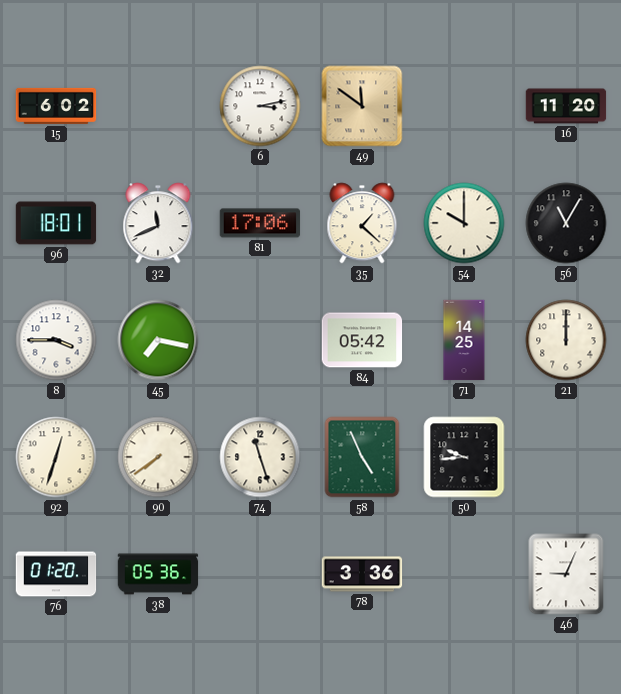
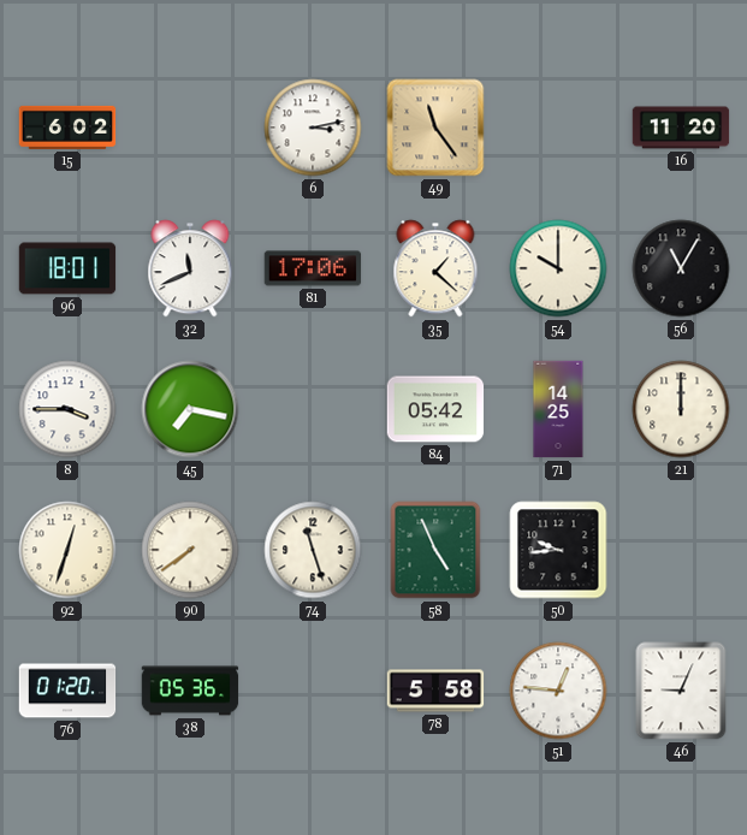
49: 11:51 -> 11:24
78: 3:36 -> 5:58
51: none -> 12:46
